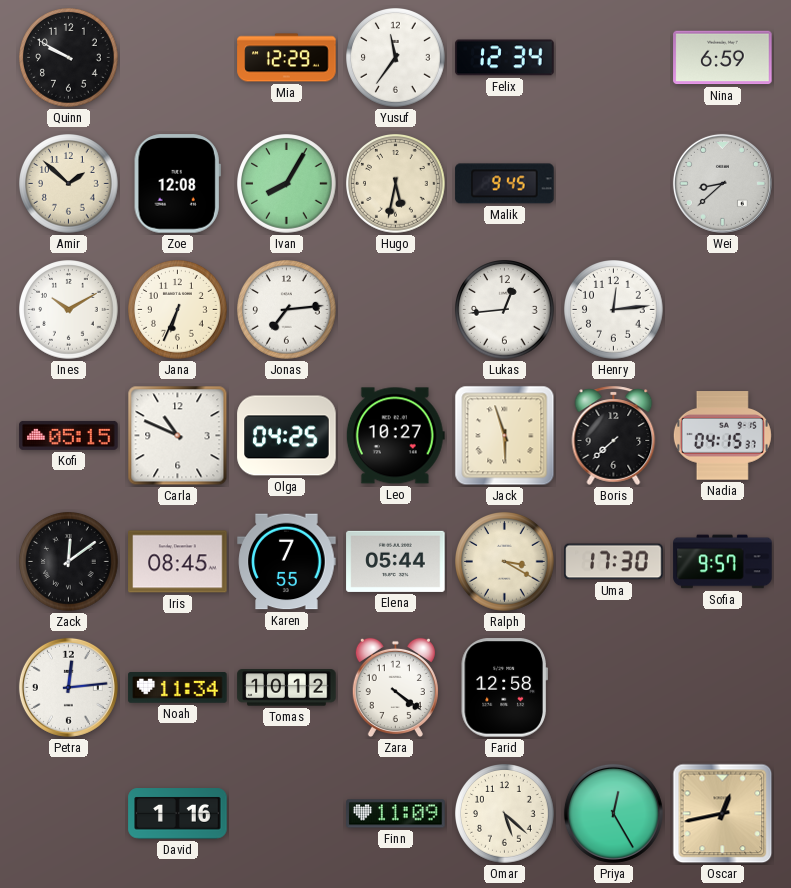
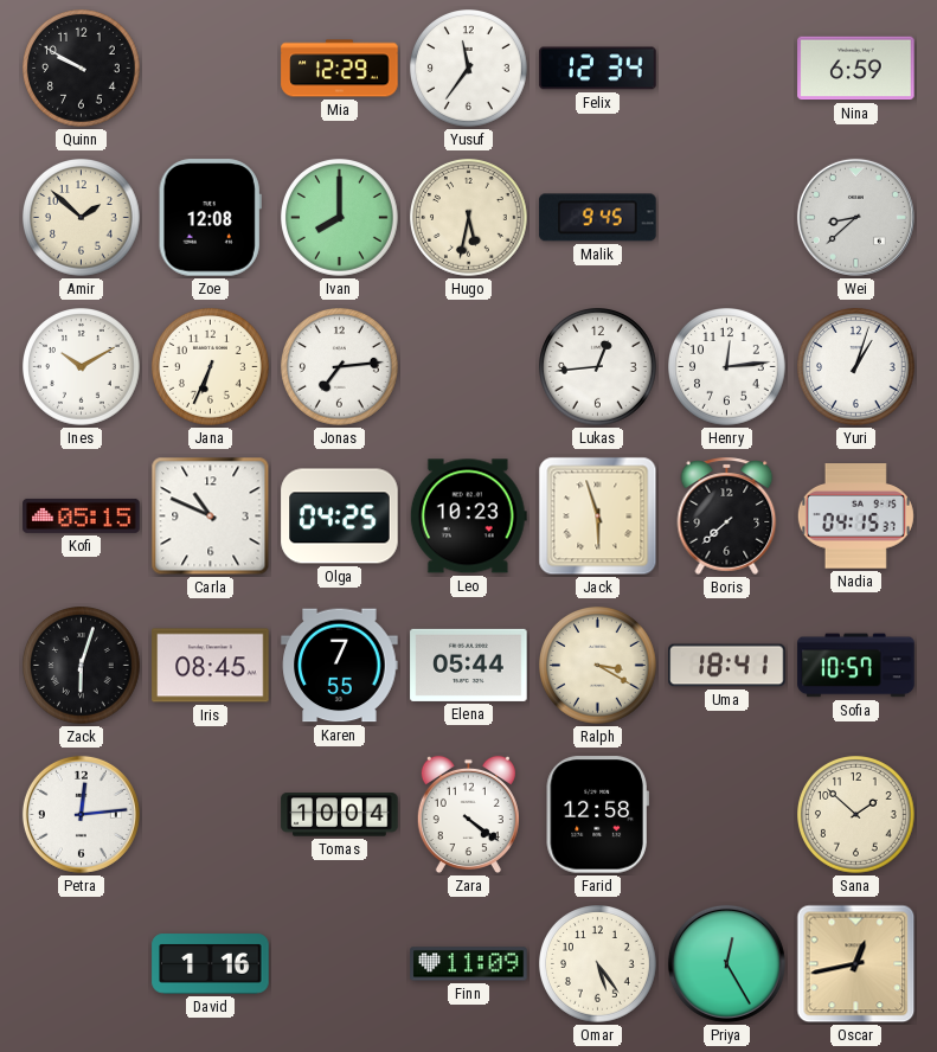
Ivan: 8:05 -> 8:00
Yuri: none -> 1:03
Leo: 10:27 -> 10:23
Zack: 12:09 -> 6:03
Uma: 17:30 -> 18:41
Sofia: 9:57 -> 10:57
Noah: 11:34 -> none
Tomas: 10:12 -> 10:04
Sana: none -> 1:52
Omar: 5:22 -> 5:24
